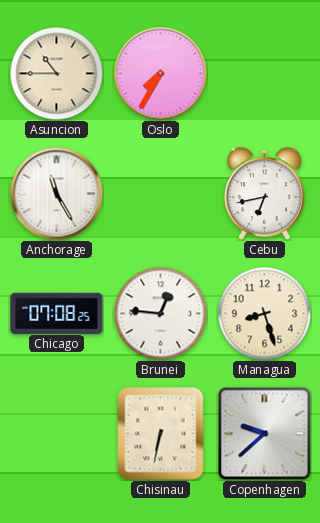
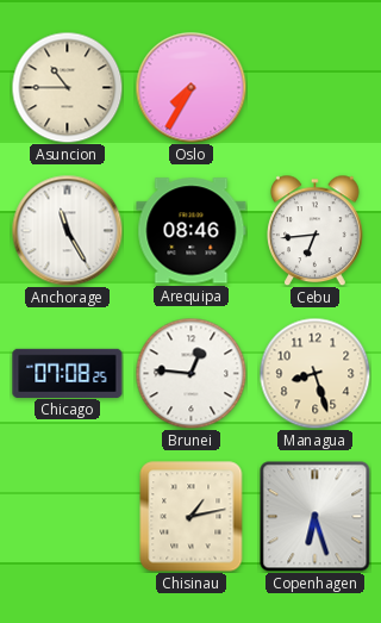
Arequipa: none -> 08:46
Cebu: 6:43 -> 6:44
Chisinau: 6:32 -> 1:13
Copenhagen: 9:38 -> 6:27
